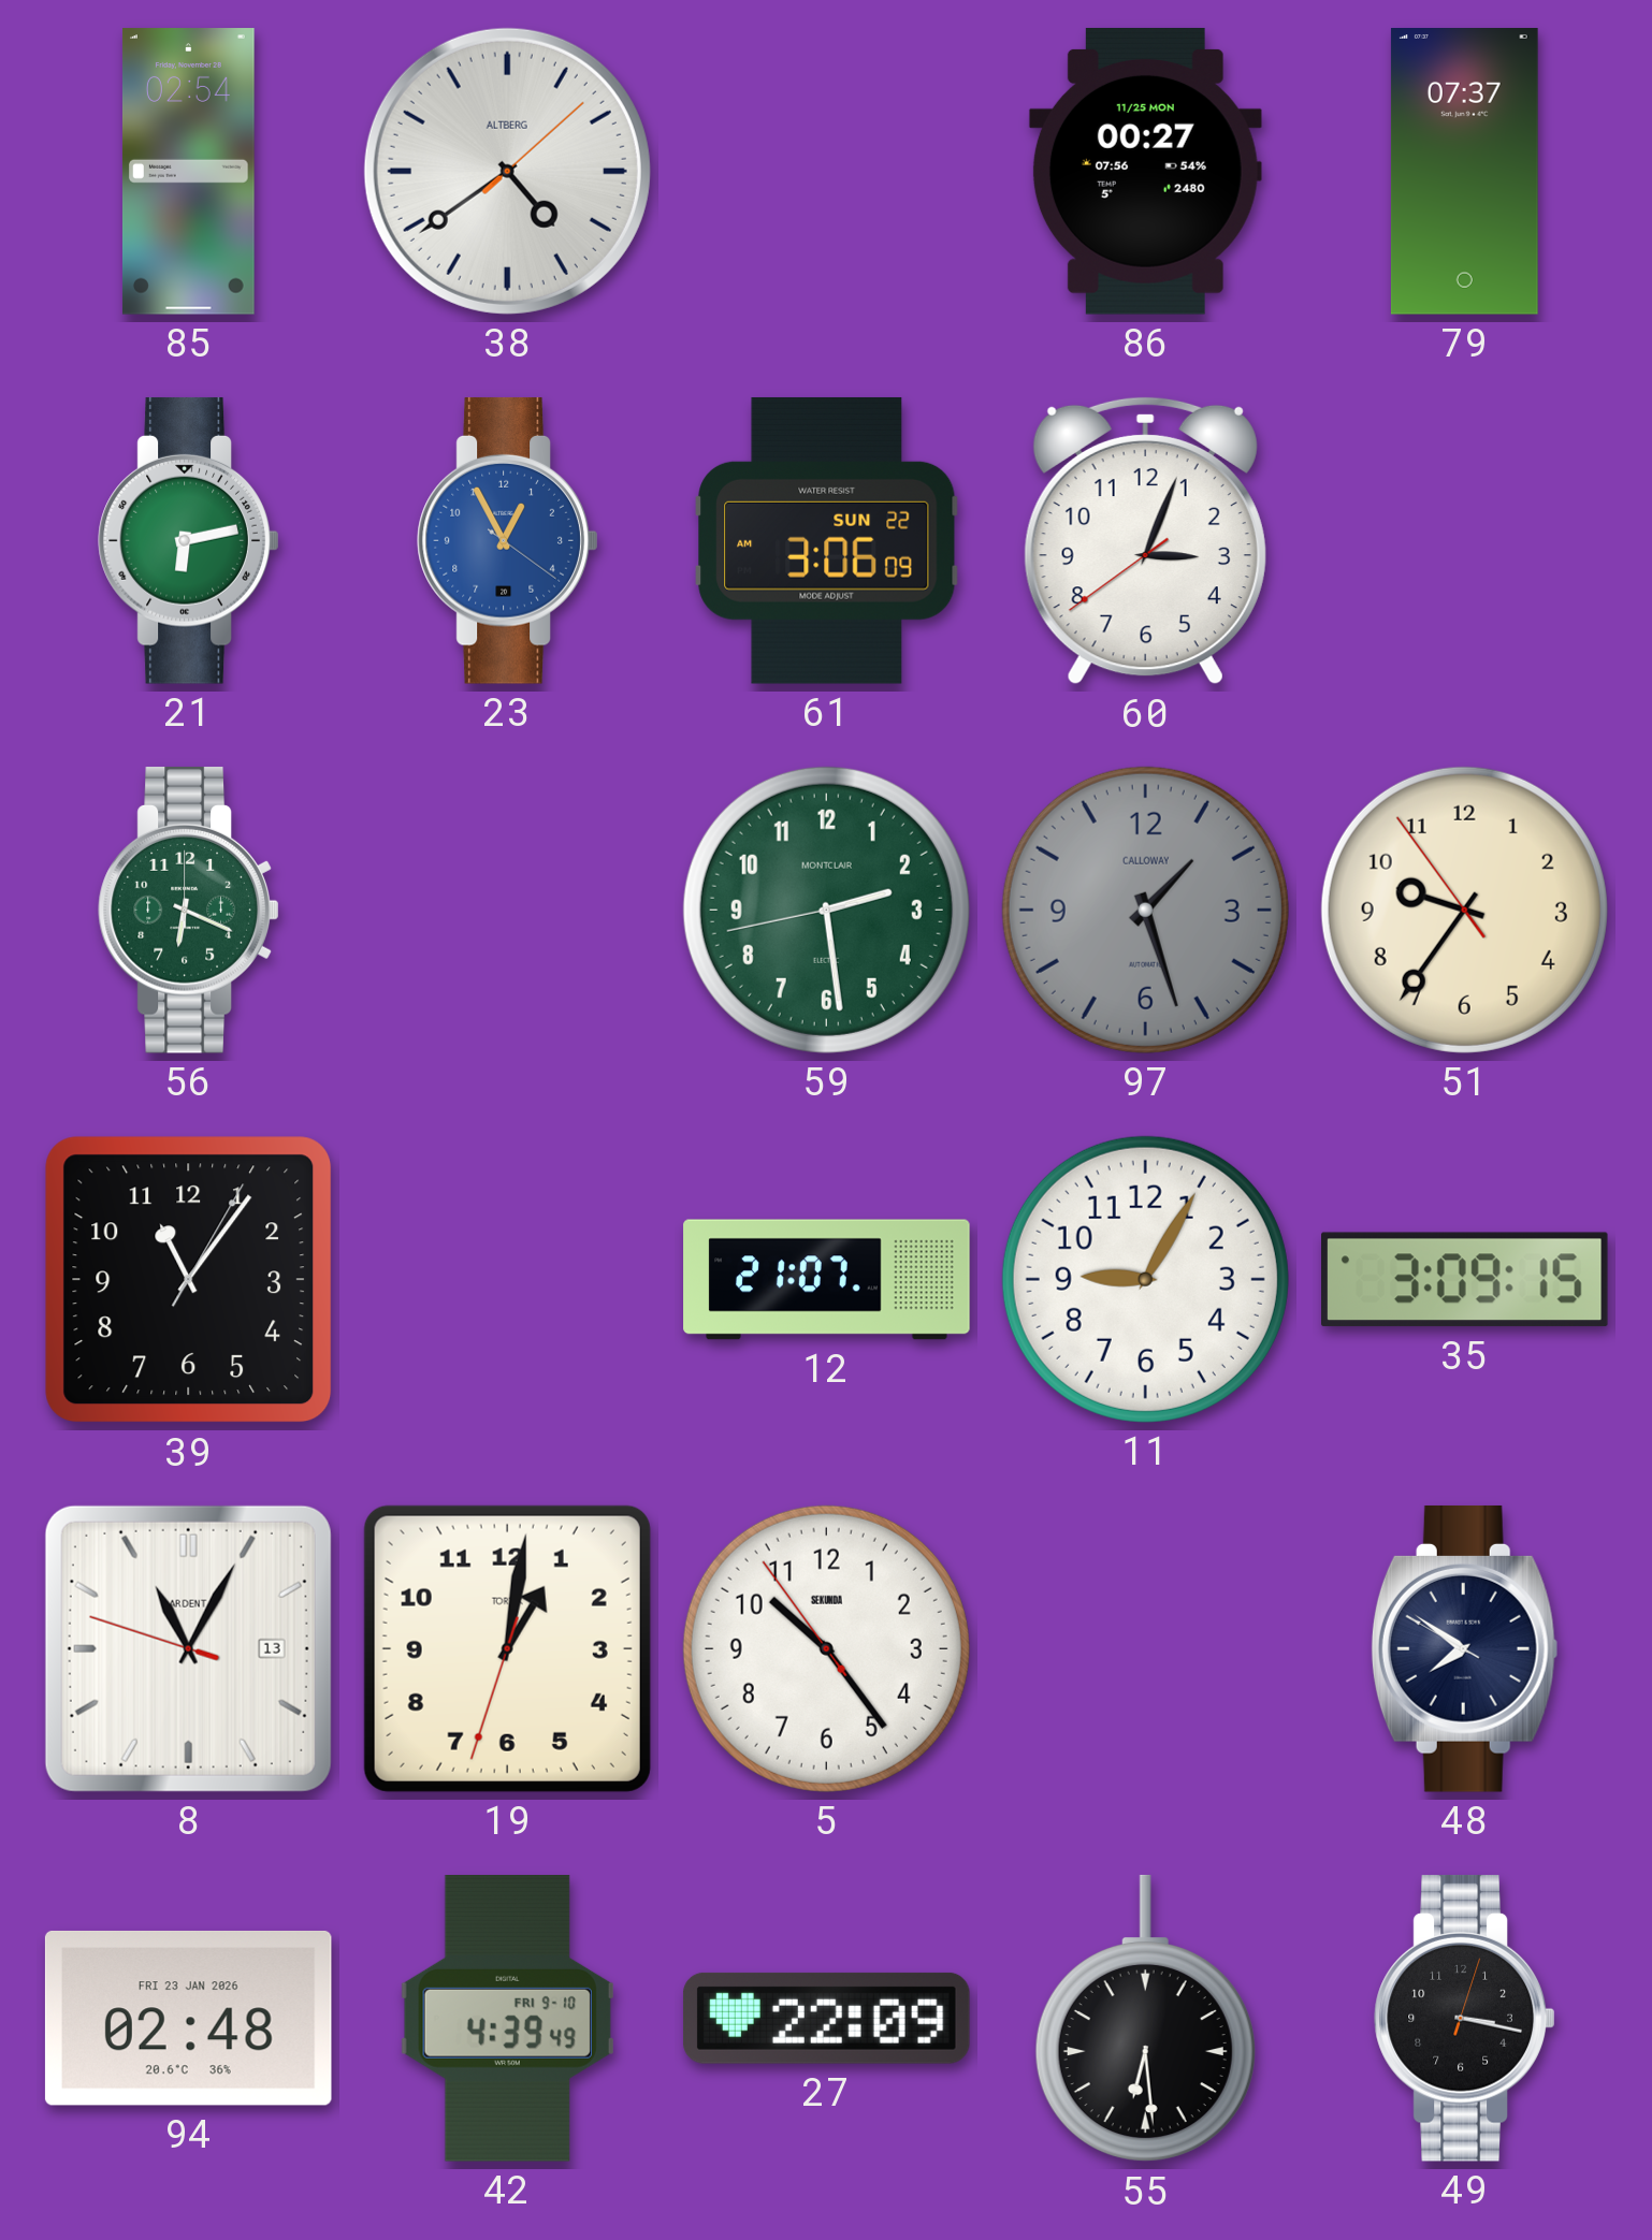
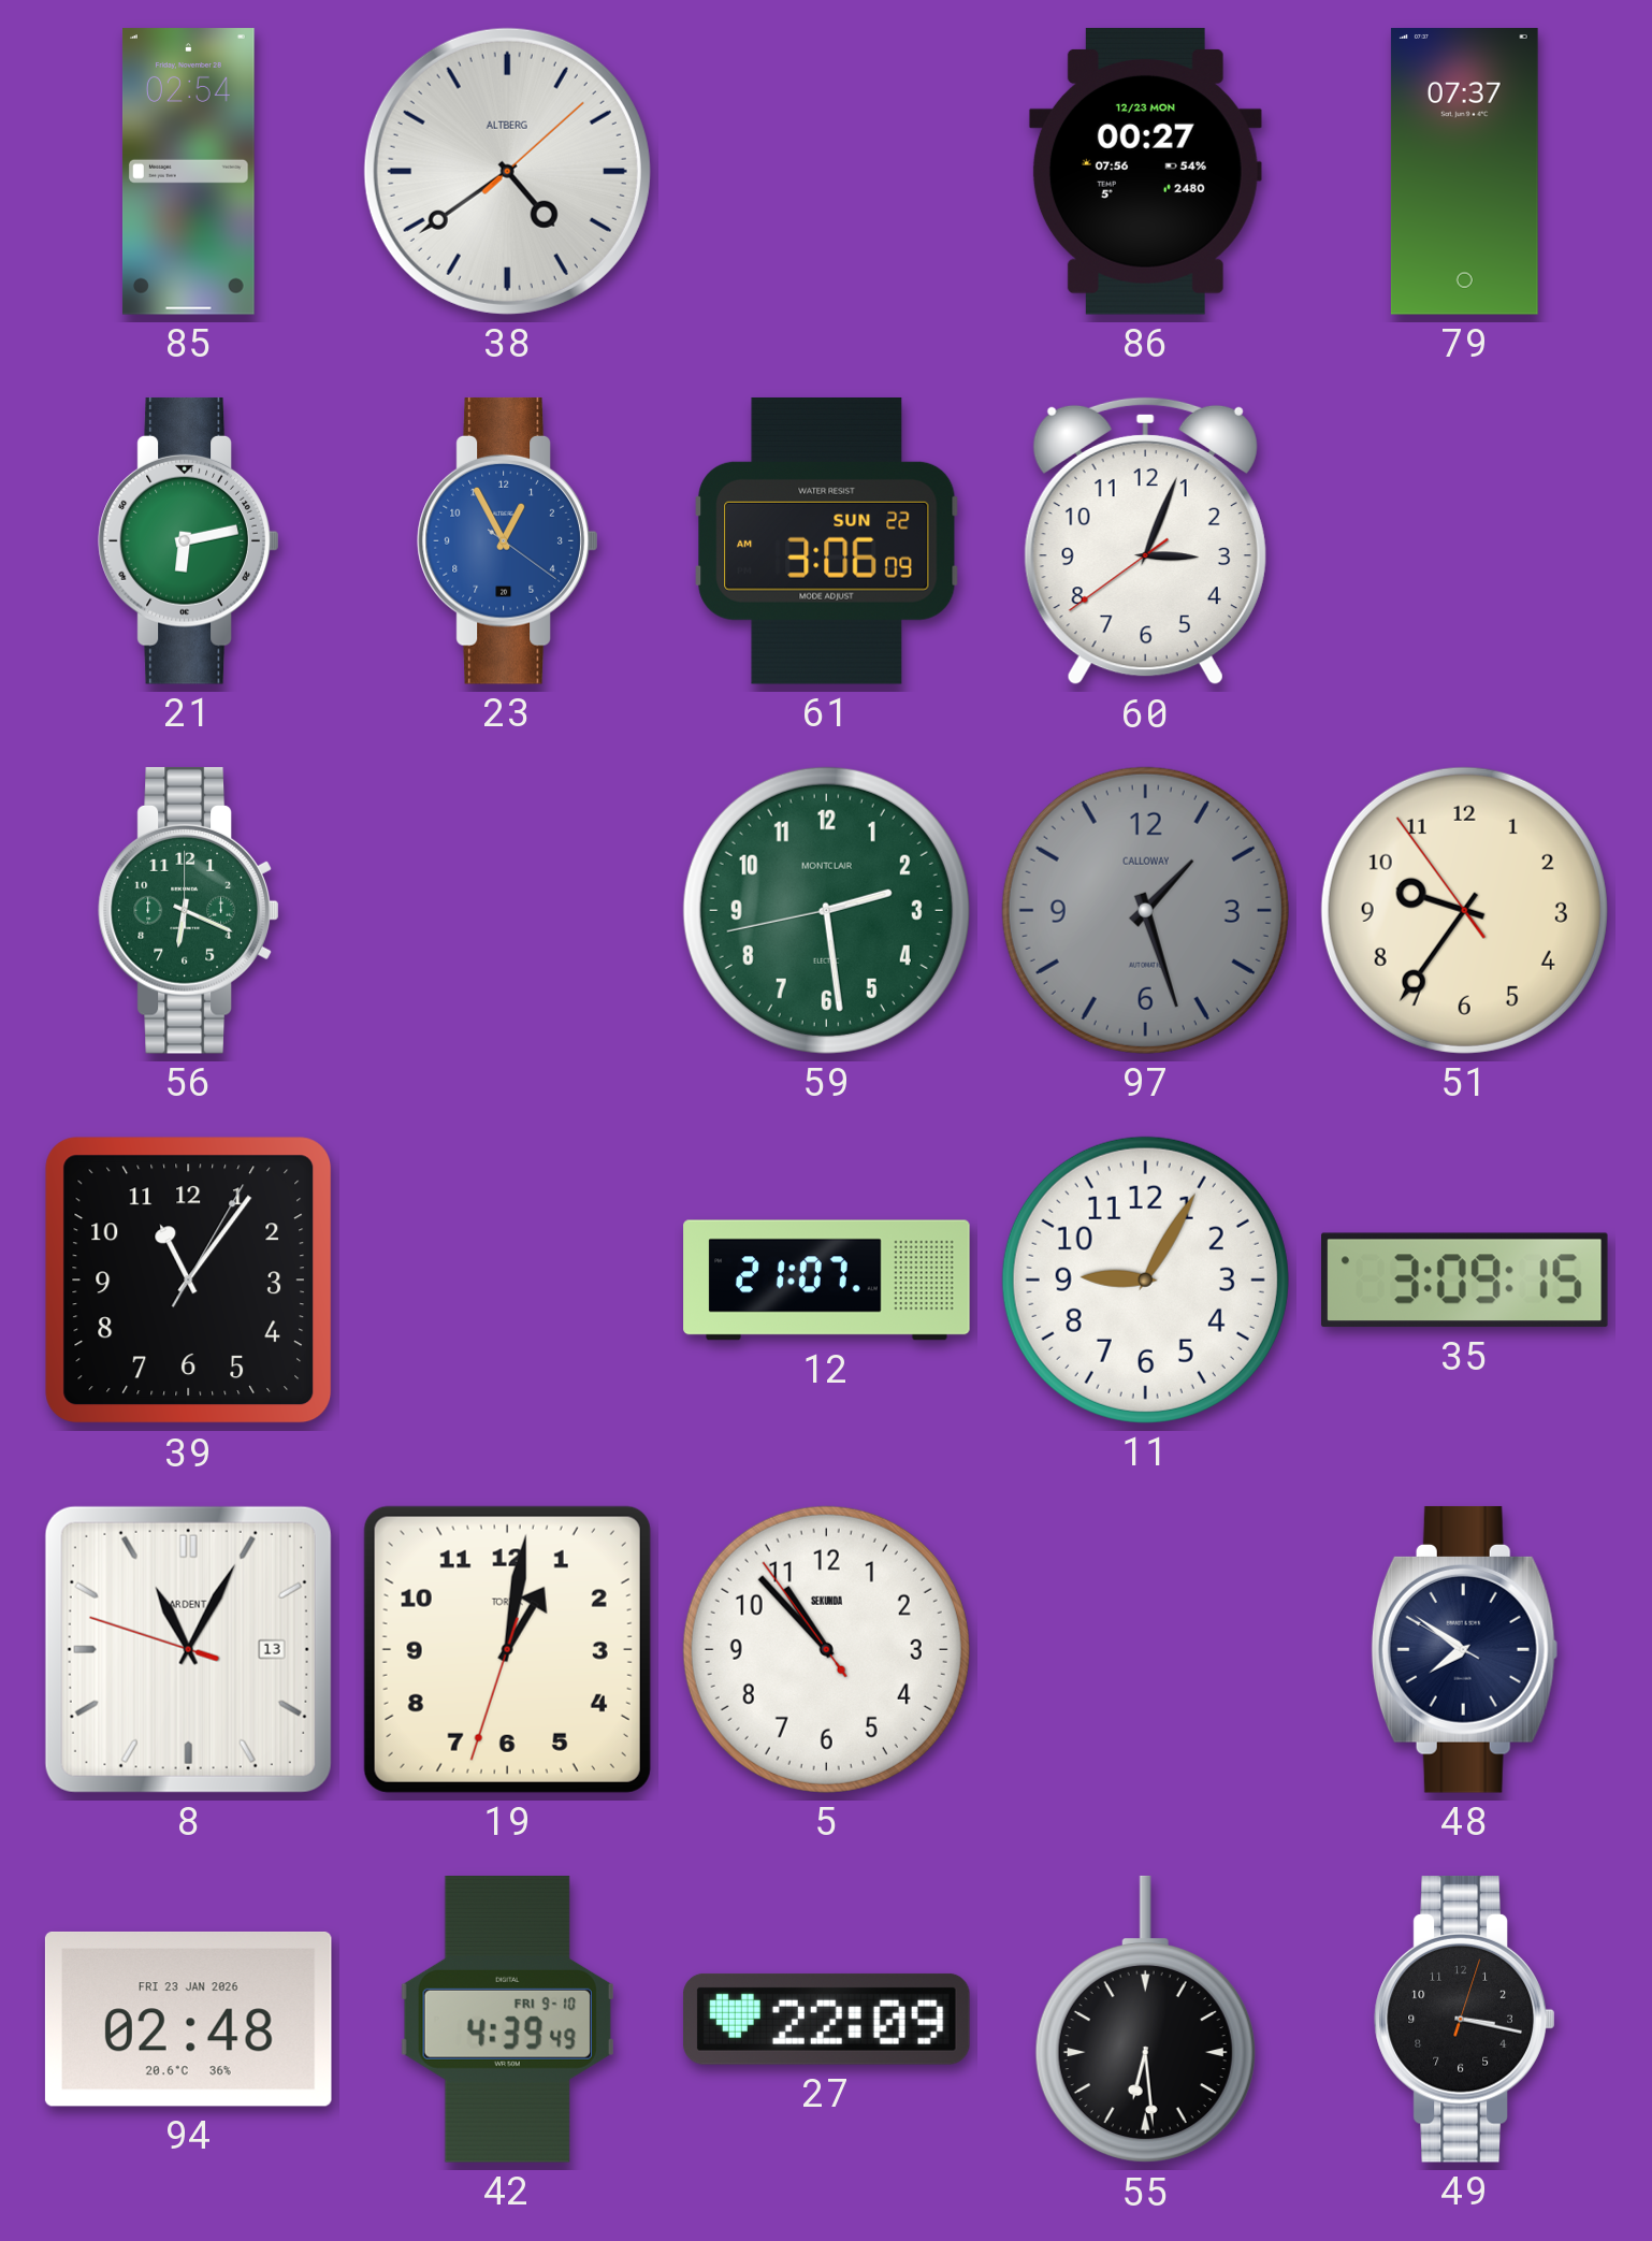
86 date: 11/25 MON -> 12/23 MON
5: 10:23 -> 10:52
